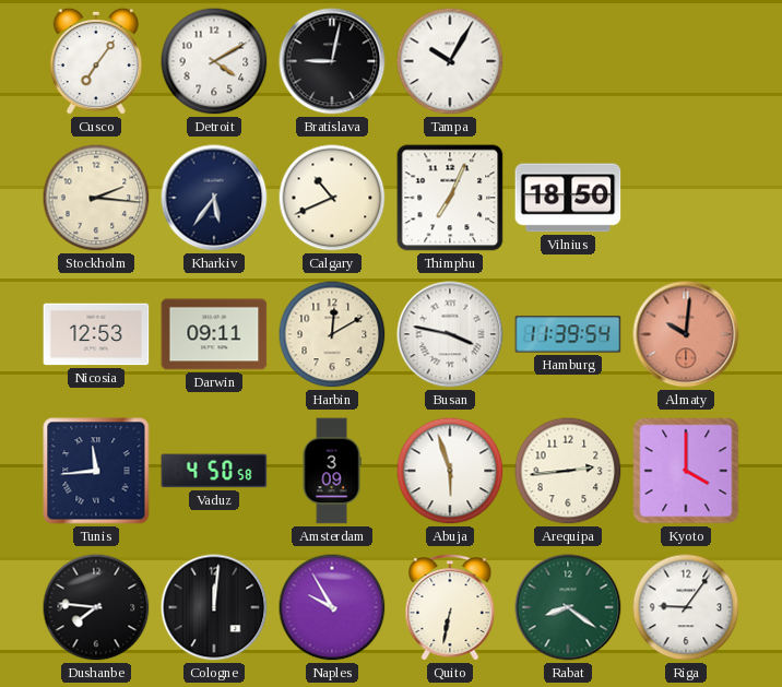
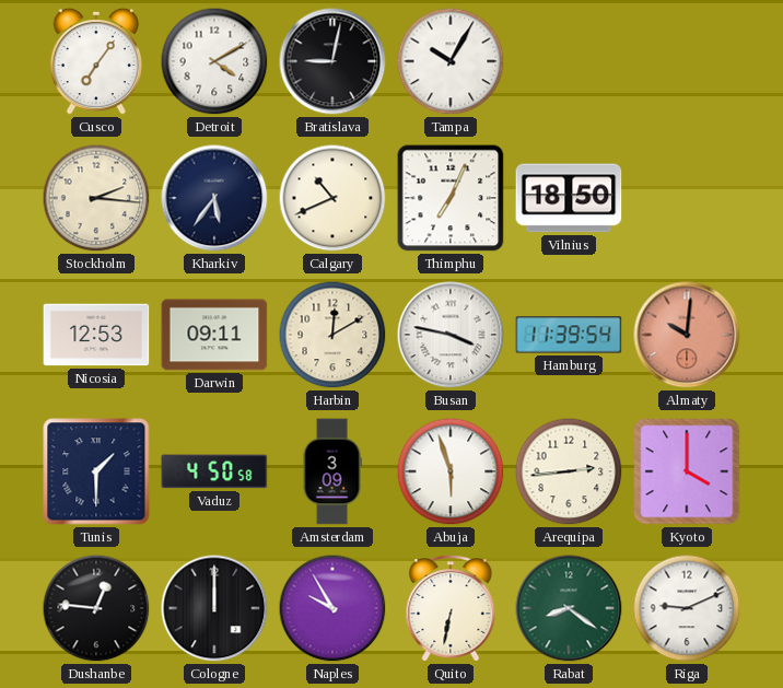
Tunis: 11:44 -> 1:30
Dushanbe: 7:46 -> 12:46
Cologne: 12:01 -> 12:00
Riga: 9:06 -> 9:11
